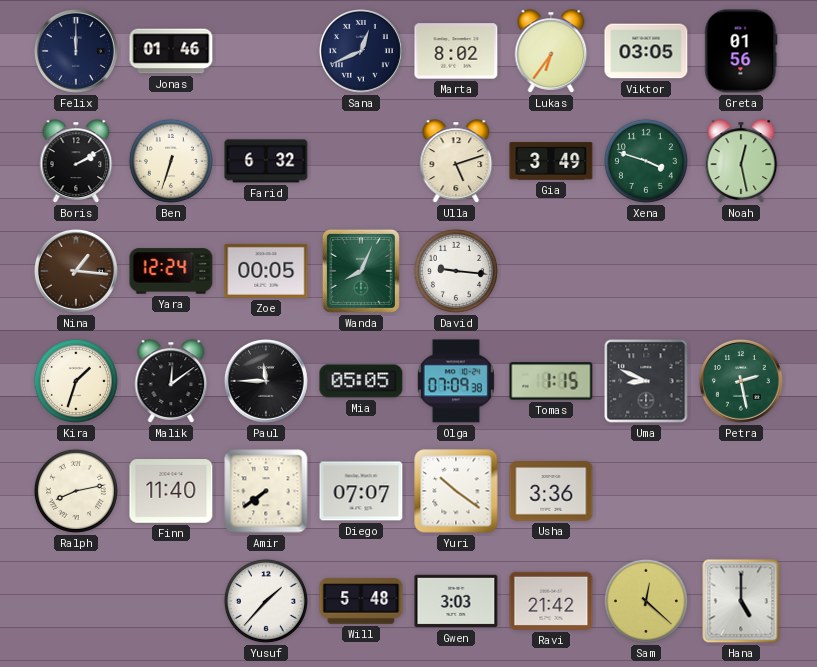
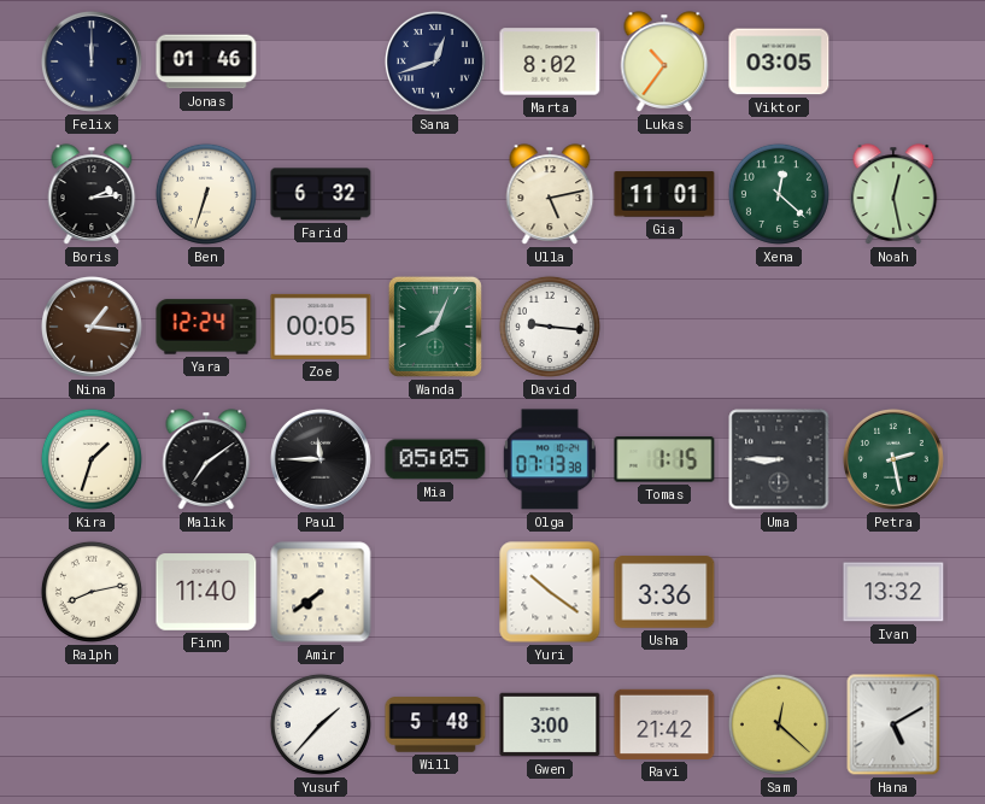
Sana: 12:41 -> 12:42
Lukas: 6:36 -> 10:36
Greta: 01:56 -> none
Boris: 2:10 -> 2:14
Ulla: 5:12 -> 5:13
Gia: 3:49 -> 11:01
Xena: 3:48 -> 12:22
Malik: 12:09 -> 7:09
Olga: 07:09 -> 07:13
Uma: 8:49 -> 8:45
Diego: 07:07 -> none
Ivan: none -> 13:32
Gwen: 3:03 -> 3:00
Hana: 5:00 -> 5:10
